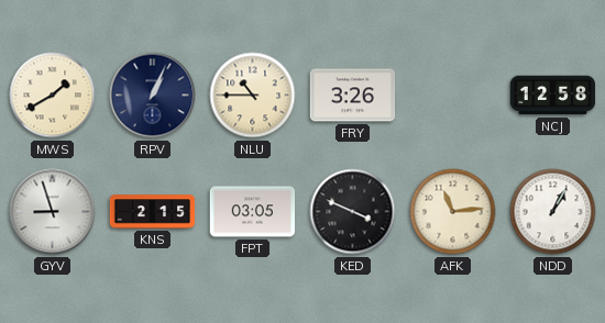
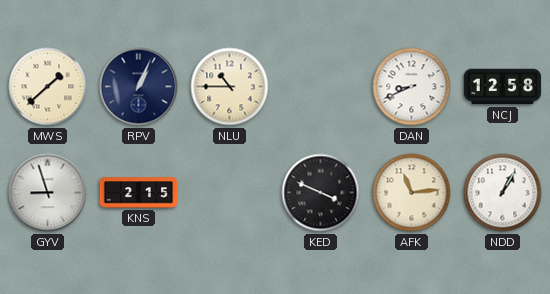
MWS: 1:40 -> 1:38
FRY: 3:26 -> none
DAN: none -> 8:41
FPT: 03:05 -> none
